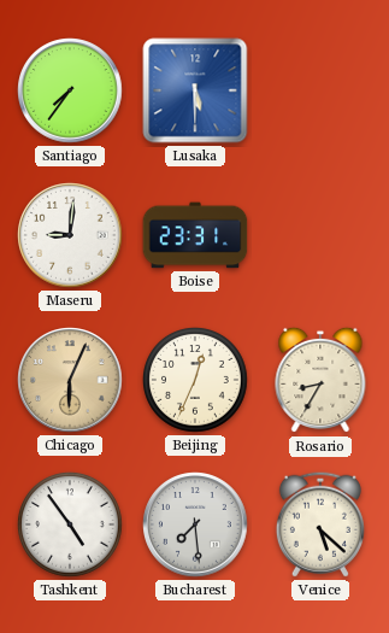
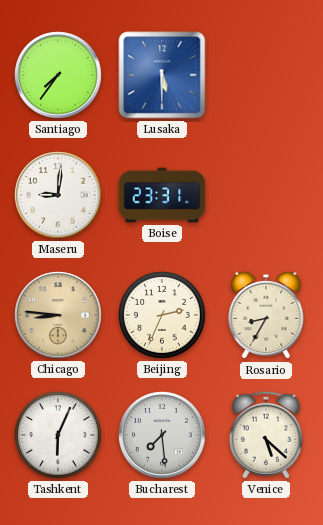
Chicago: 6:04 -> 8:46
Beijing: 12:34 -> 2:34
Tashkent: 4:54 -> 6:04
